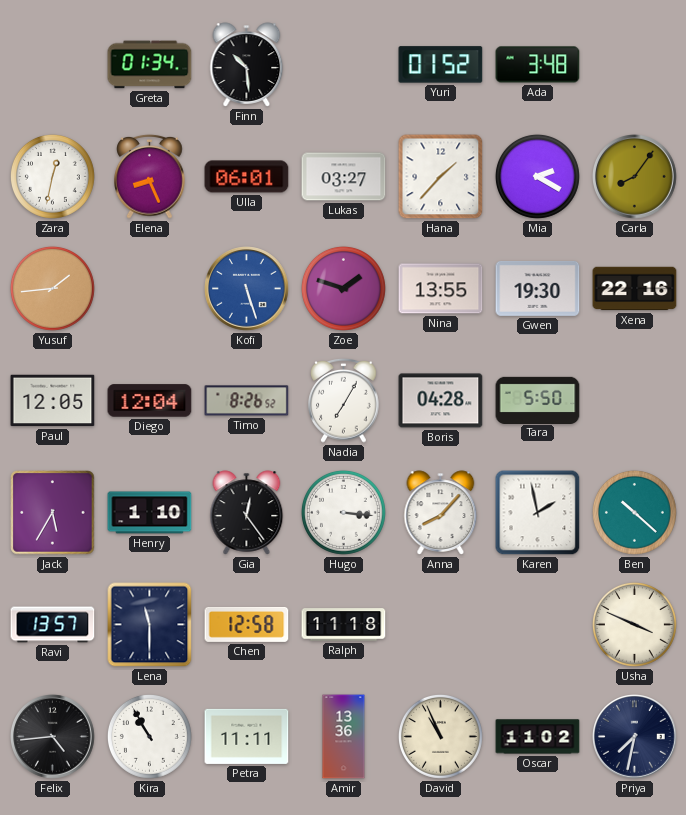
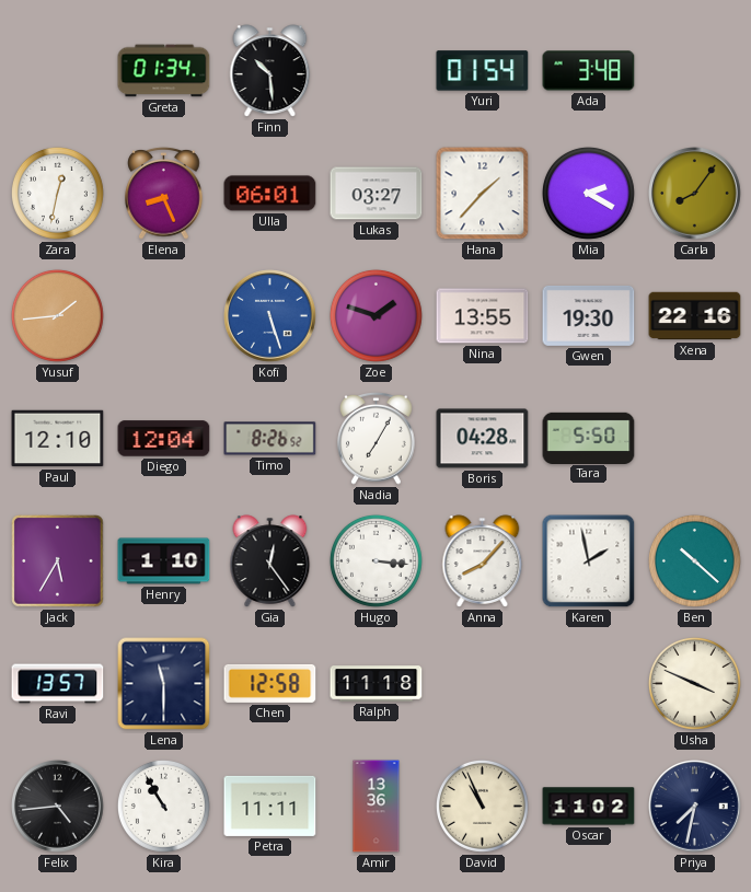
Yuri: 01:52 -> 01:54
Paul: 12:05 -> 12:10
